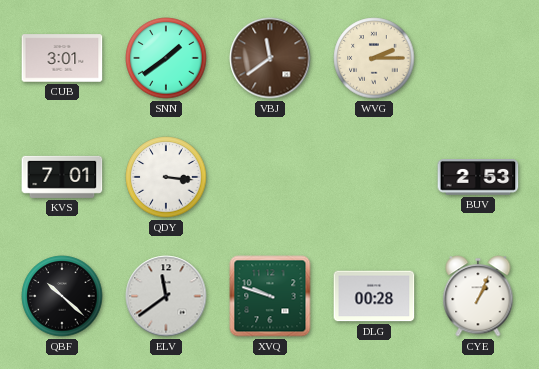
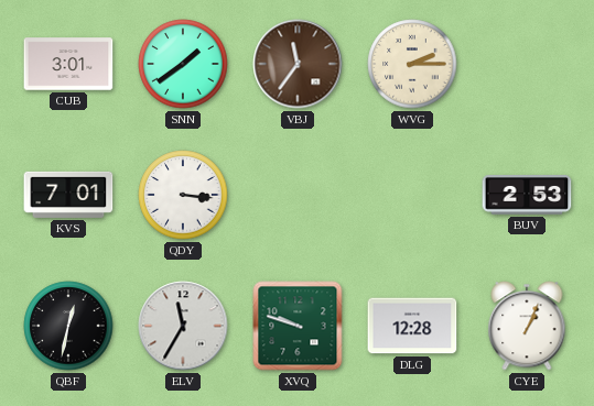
VBJ: 11:39 -> 11:36
QBF: 10:22 -> 12:32
ELV: 11:39 -> 11:35
DLG: 00:28 -> 12:28
